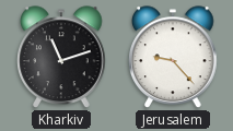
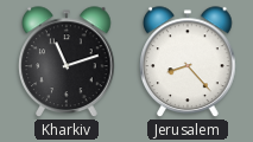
Jerusalem: 9:23 -> 8:23
